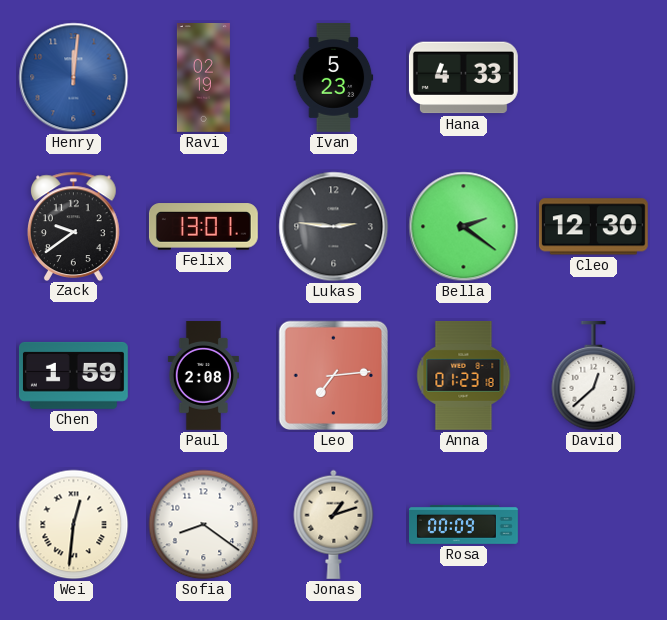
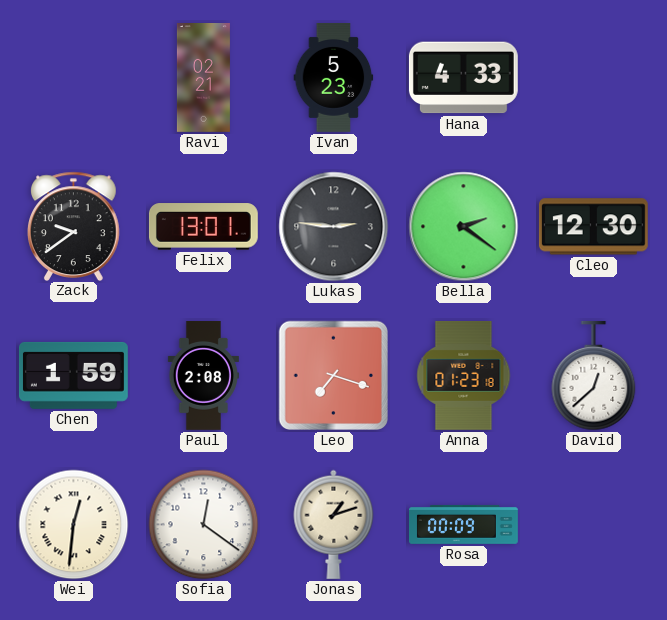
Henry: 12:01 -> none
Ravi: 02:19 -> 02:21
Leo: 7:14 -> 7:18
Sofia: 8:21 -> 12:21
